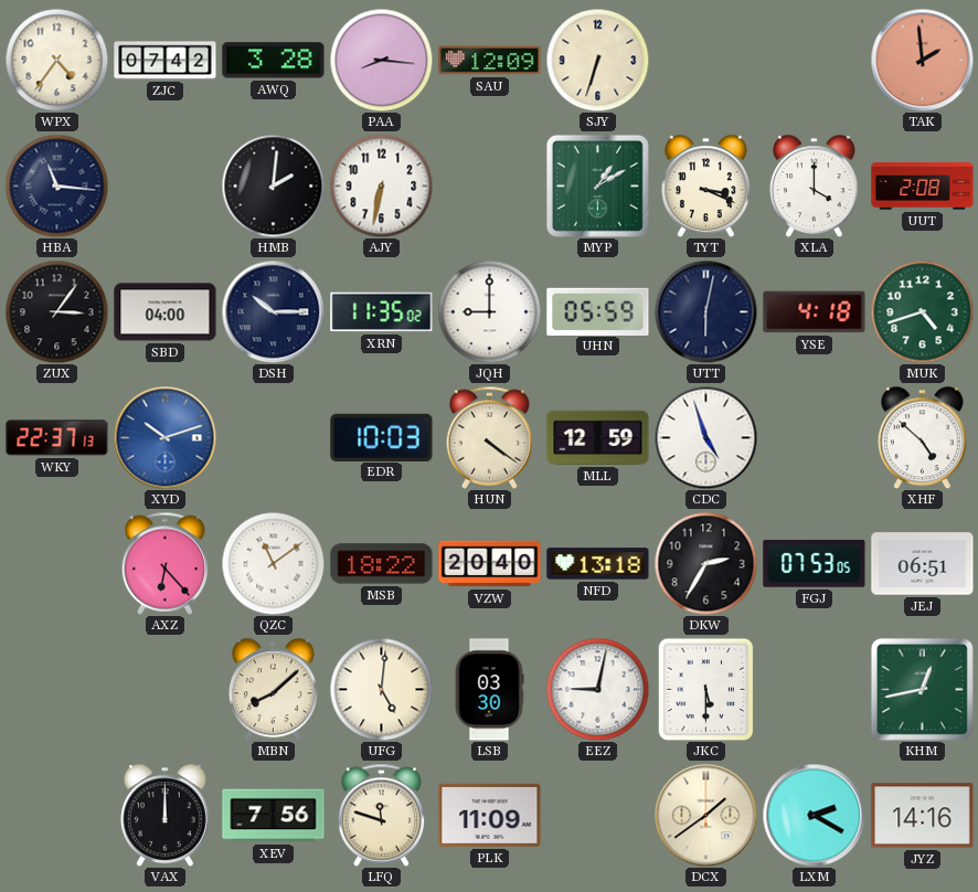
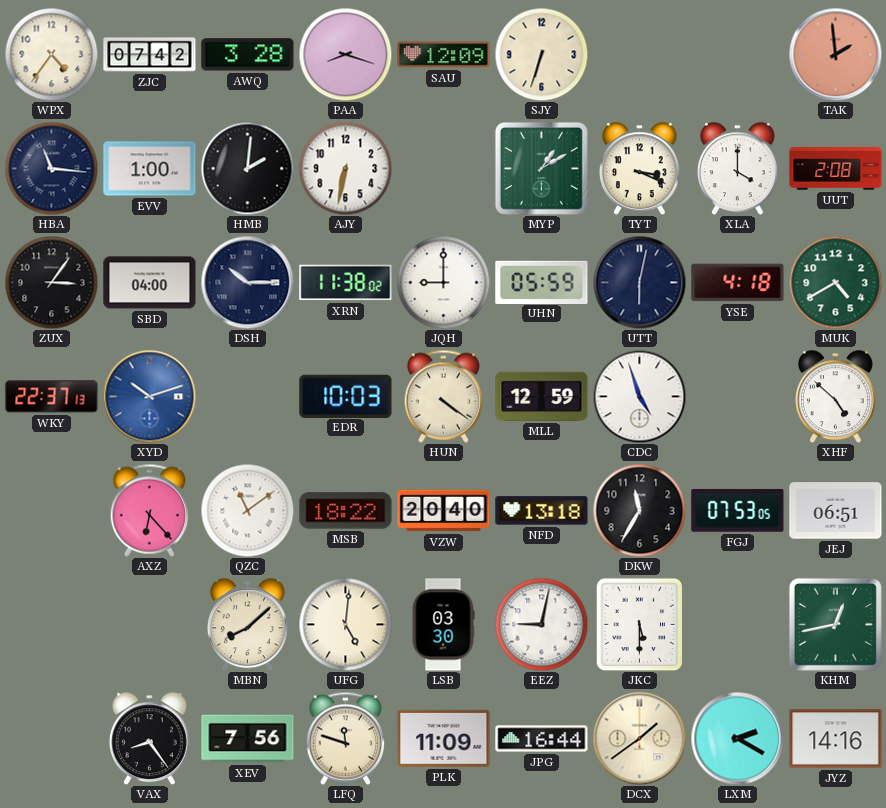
PAA: 8:16 -> 8:18
EVV: none -> 1:00
XRN: 11:35 -> 11:38
MUK: 4:42 -> 4:40
DKW: 2:35 -> 11:35
VAX: 12:00 -> 8:24
JPG: none -> 16:44
